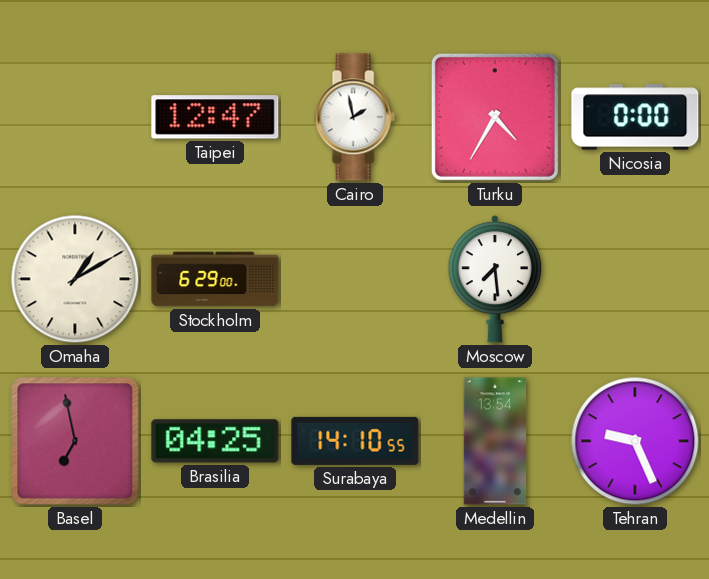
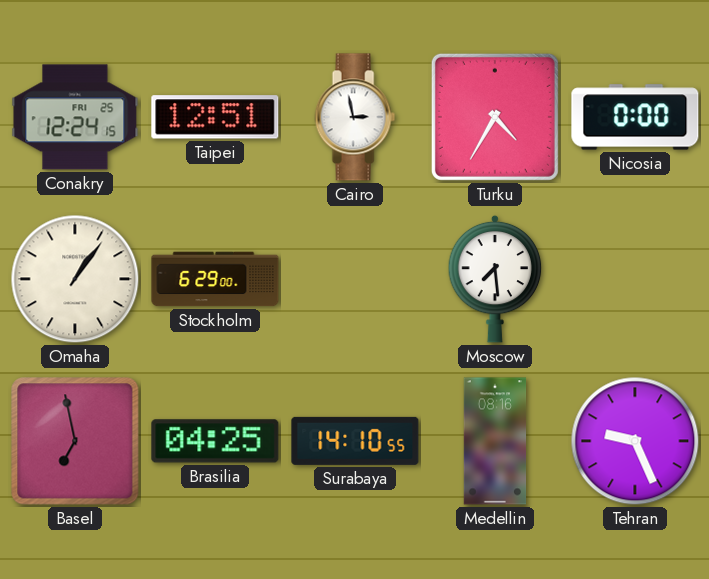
Conakry: none -> 12:24
Taipei: 12:47 -> 12:51
Cairo: 1:58 -> 2:58
Omaha: 1:10 -> 1:06
Medellin: 13:54 -> 08:16
